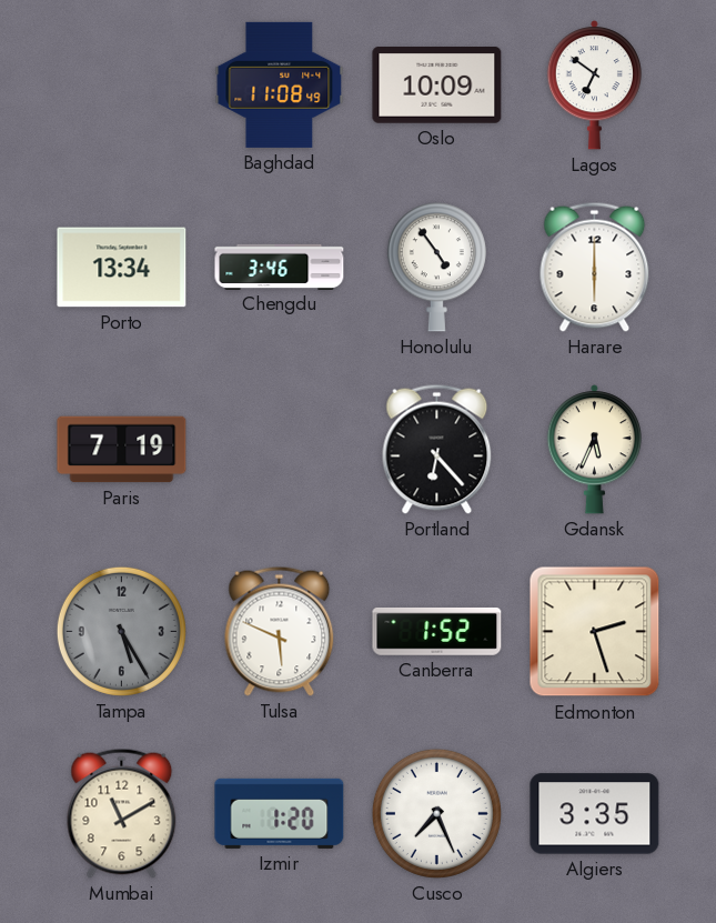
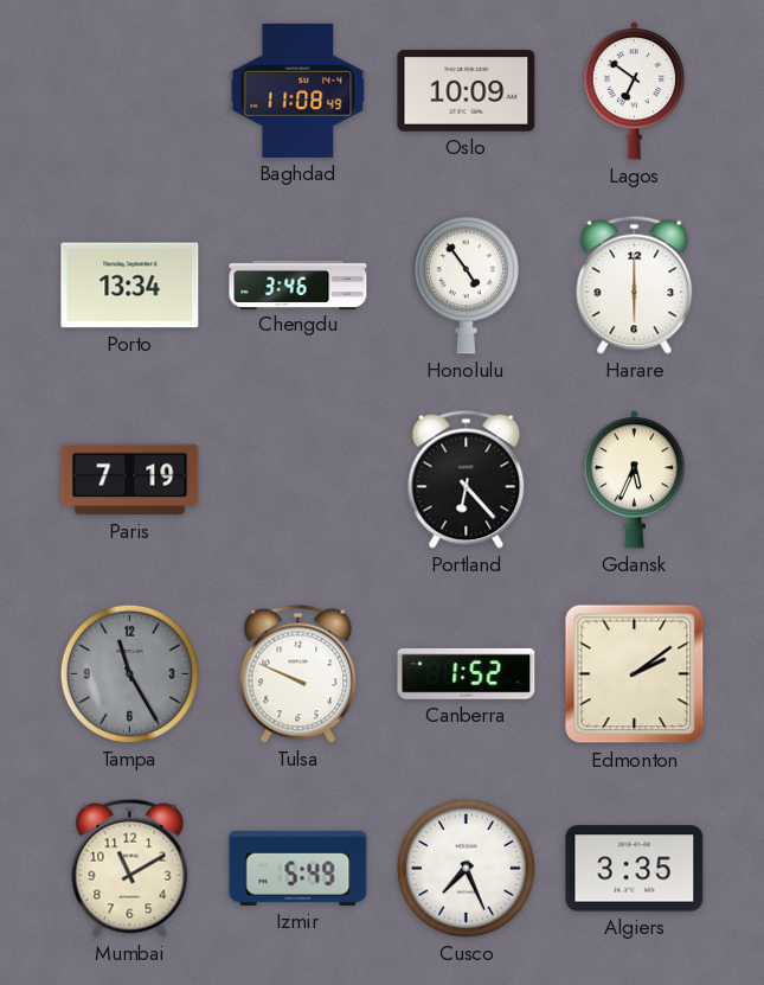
Tampa: 5:25 -> 11:25
Tulsa: 5:49 -> 9:49
Edmonton: 2:27 -> 2:09
Izmir: 1:20 -> 5:49
